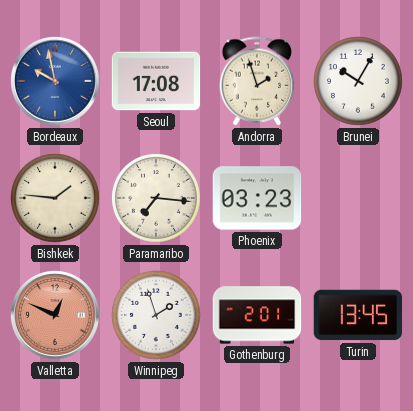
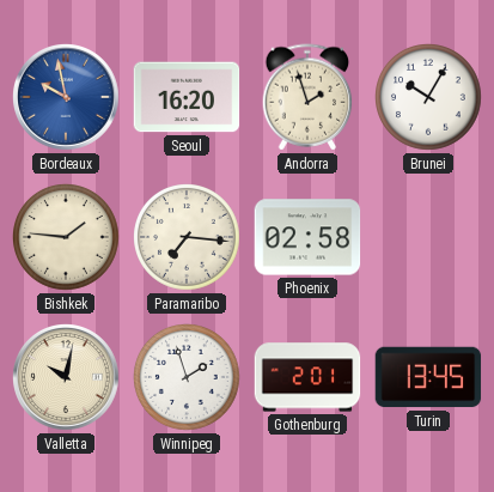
Seoul: 17:08 -> 16:20
Phoenix: 03:23 -> 02:58
Valletta: 12:49 -> 10:02
Valletta dial: salmon -> cream
